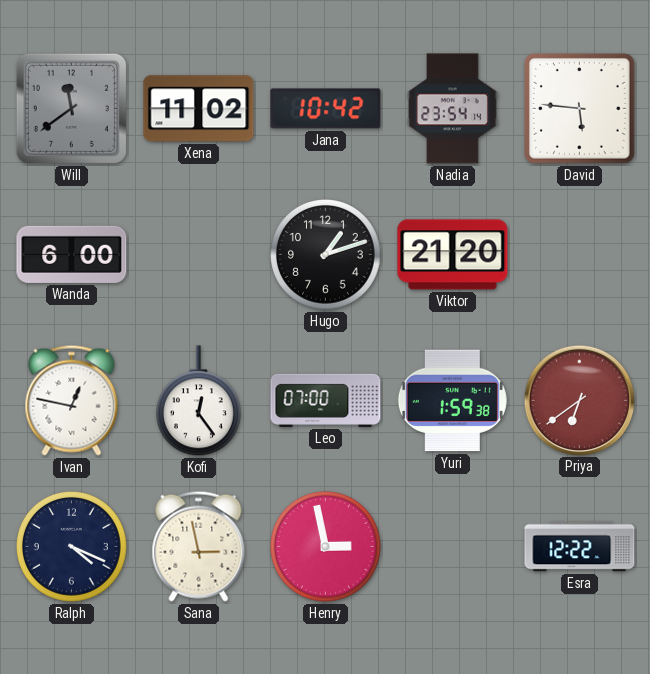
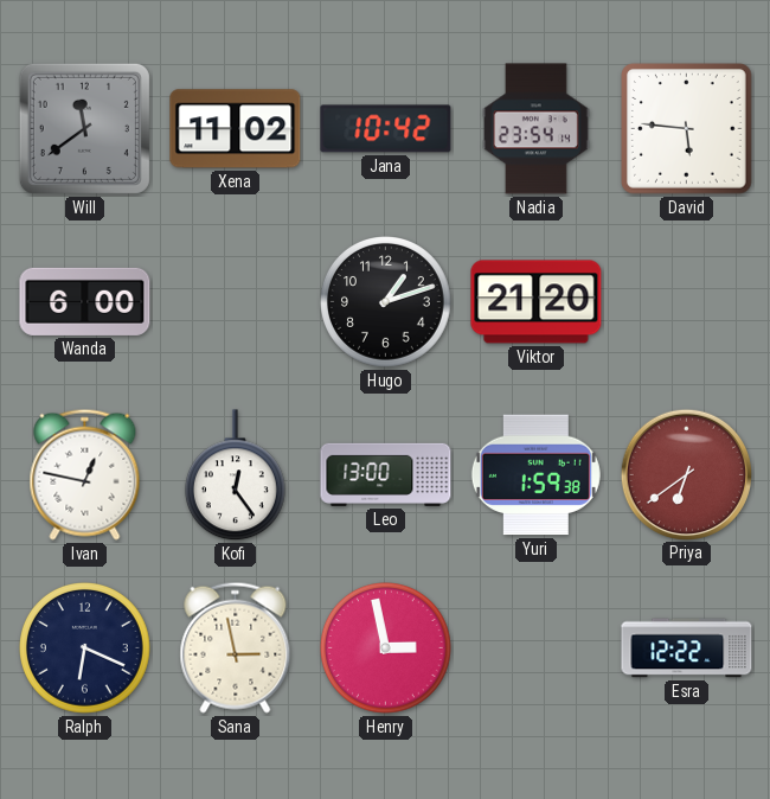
Leo: 07:00 -> 13:00
Ralph: 4:19 -> 6:19
